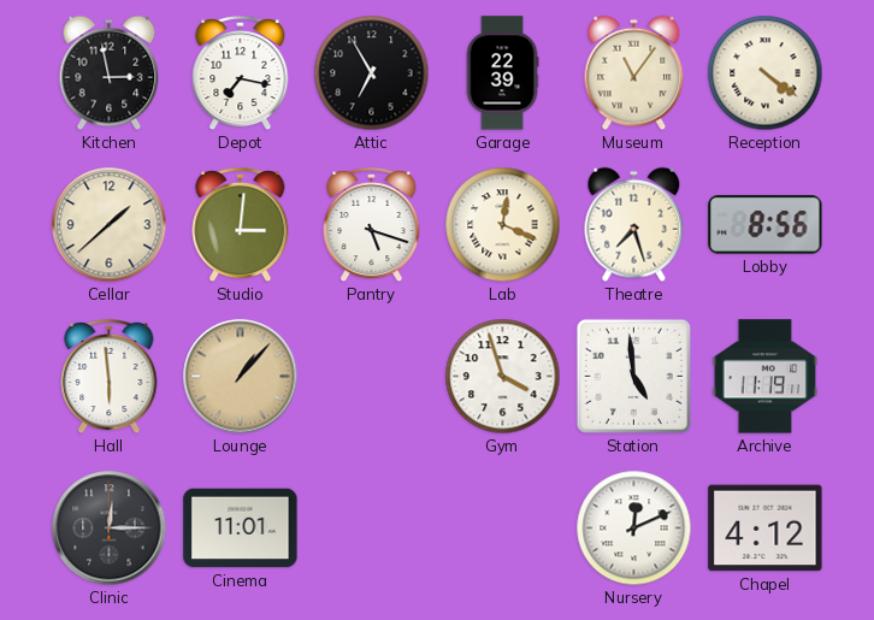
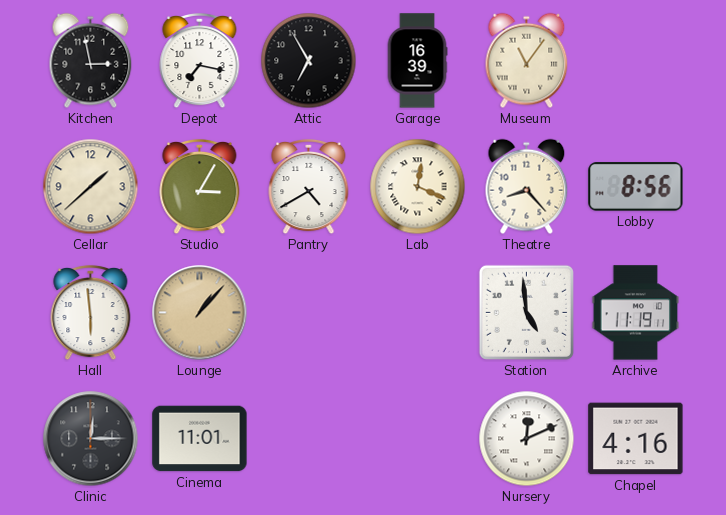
Garage: 22:39 -> 16:39
Reception: 4:21 -> none
Studio: 3:01 -> 3:05
Pantry: 5:18 -> 4:40
Theatre: 7:27 -> 8:23
Gym: 3:57 -> none
Chapel: 4:12 -> 4:16
